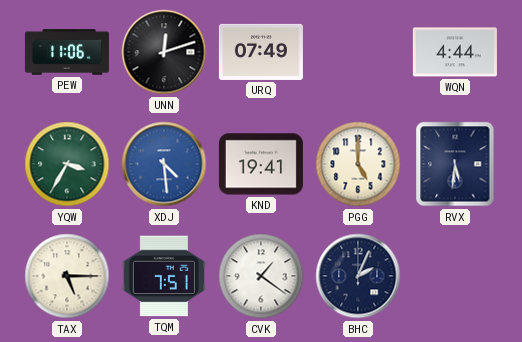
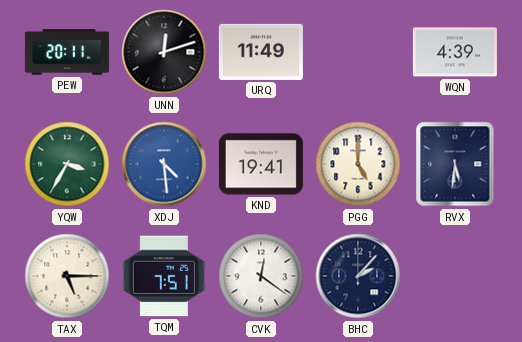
PEW: 11:06 -> 20:11
URQ: 07:49 -> 11:49
WQN: 4:44 -> 4:39
CVK: 1:21 -> 12:21
BHC: 2:04 -> 2:07
